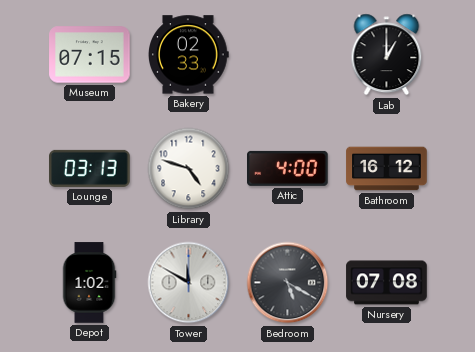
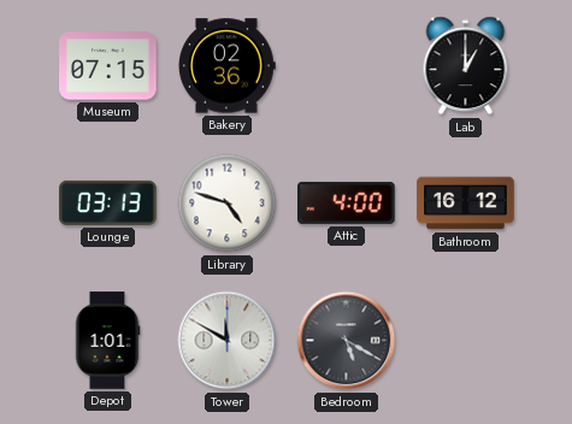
Bakery: 02:33 -> 02:36
Depot: 1:02 -> 1:01
Nursery: 07:08 -> none
